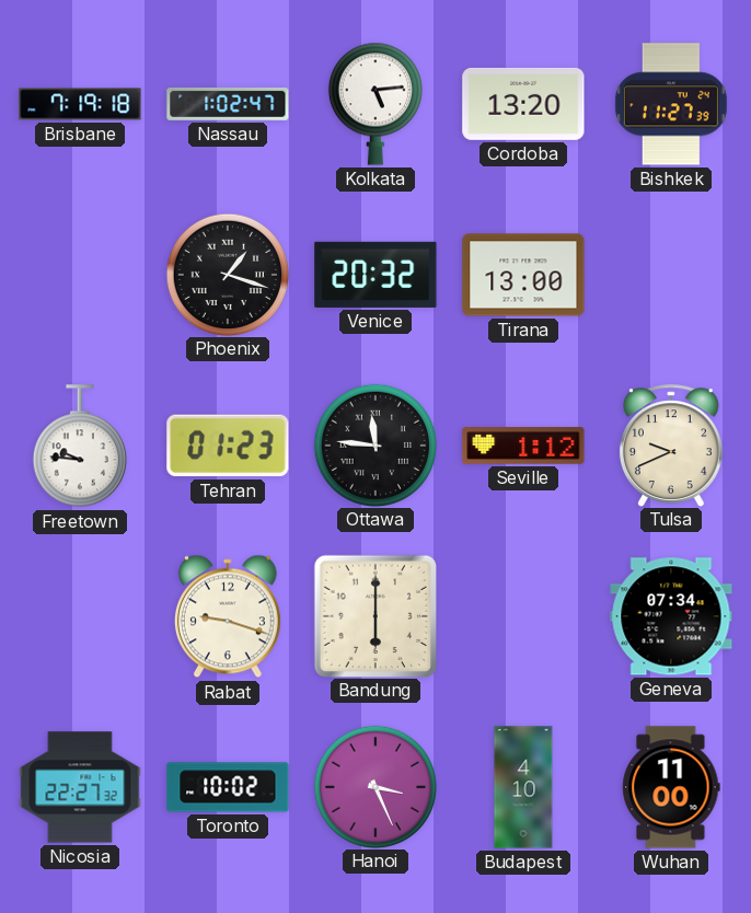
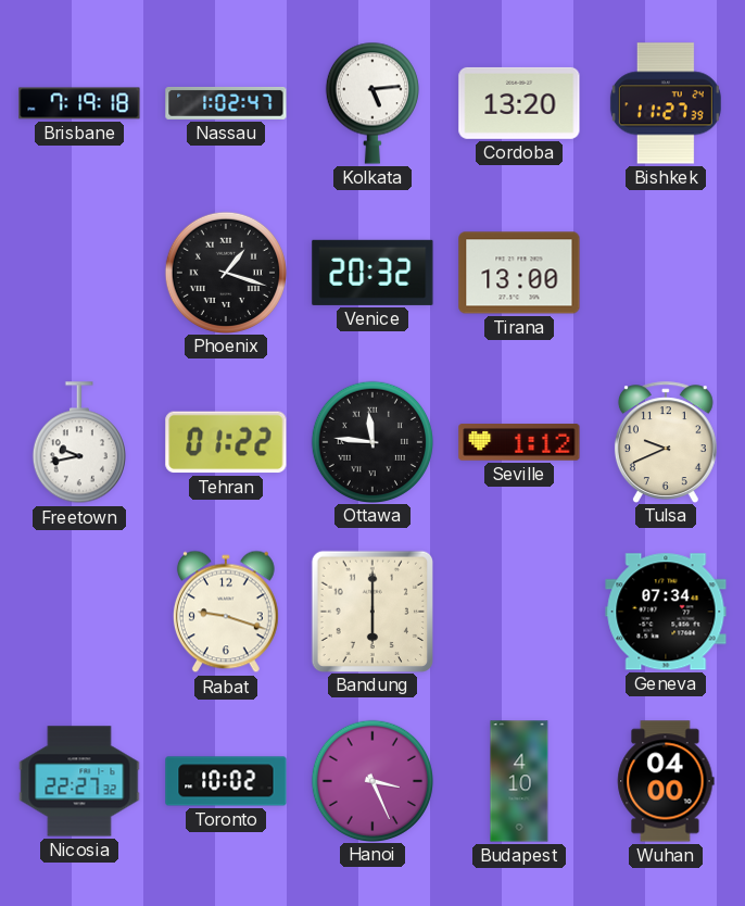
Freetown: 9:46 -> 9:43
Tehran: 01:23 -> 01:22
Wuhan: 11:00 -> 04:00
